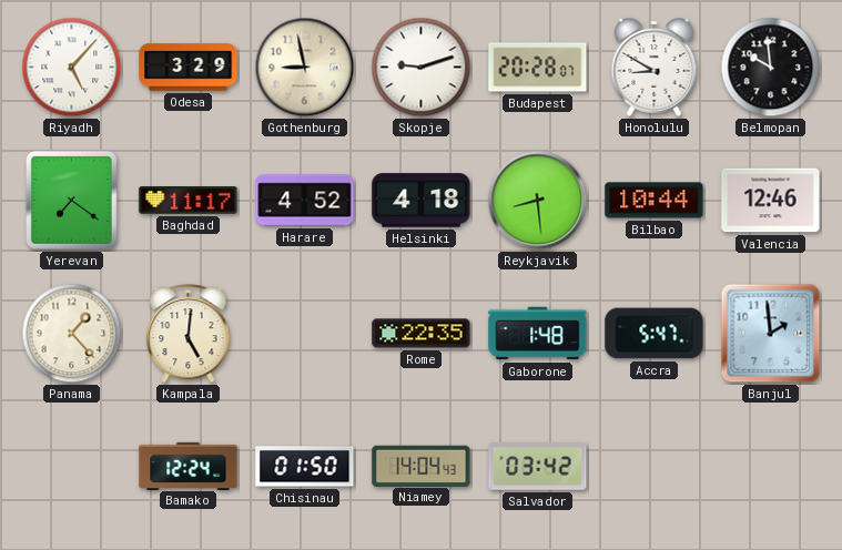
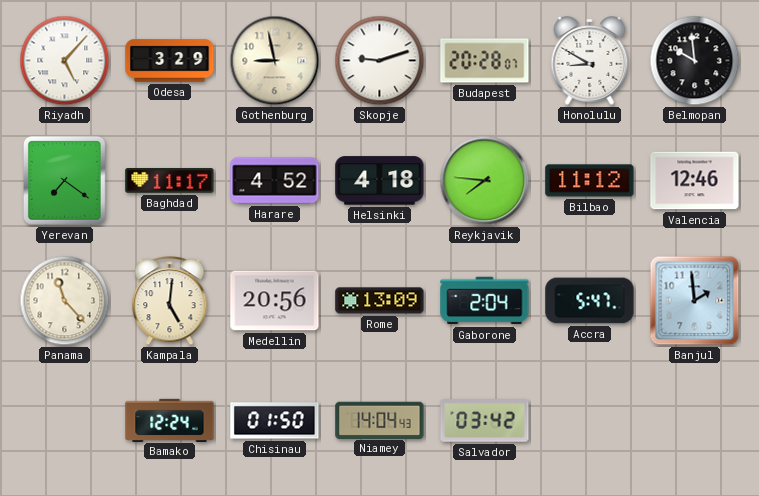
Reykjavik: 8:29 -> 7:46
Bilbao: 10:44 -> 11:12
Panama: 1:23 -> 11:23
Medellin: none -> 20:56
Rome: 22:35 -> 13:09
Gaborone: 1:48 -> 2:04
